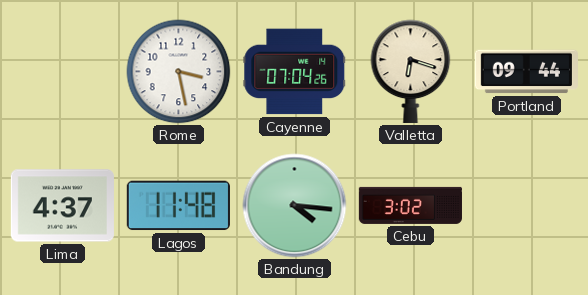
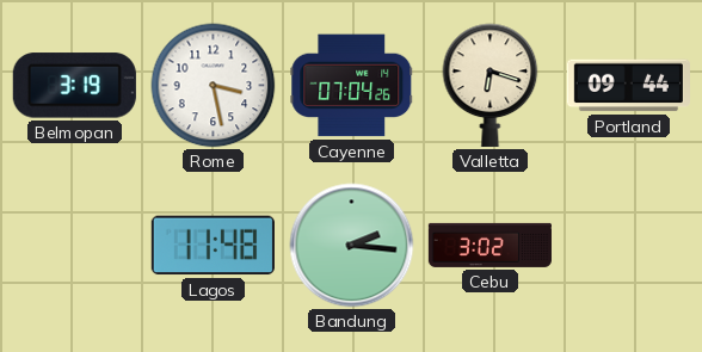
Belmopan: none -> 3:19
Lima: 4:37 -> none
Bandung: 4:16 -> 2:16
